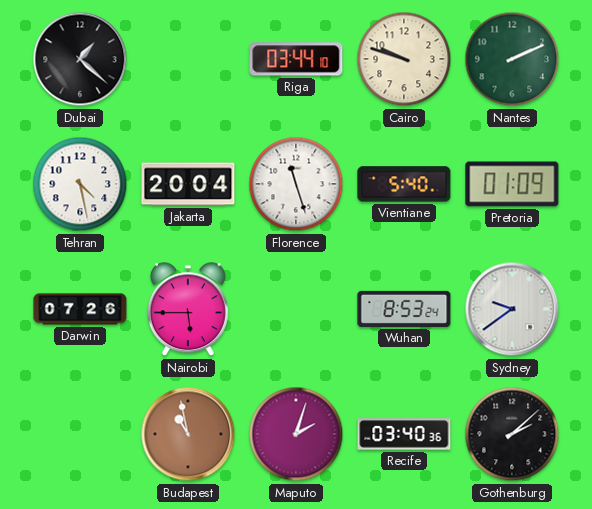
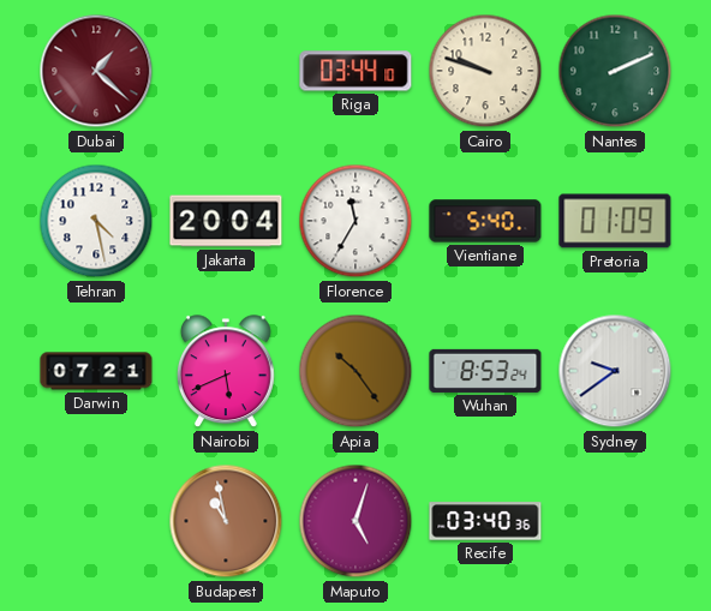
Dubai dial: black -> burgundy
Florence: 11:27 -> 11:35
Darwin: 07:26 -> 07:21
Nairobi: 5:45 -> 5:41
Apia: none -> 10:24
Maputo: 2:03 -> 5:03
Gothenburg: 2:08 -> none
